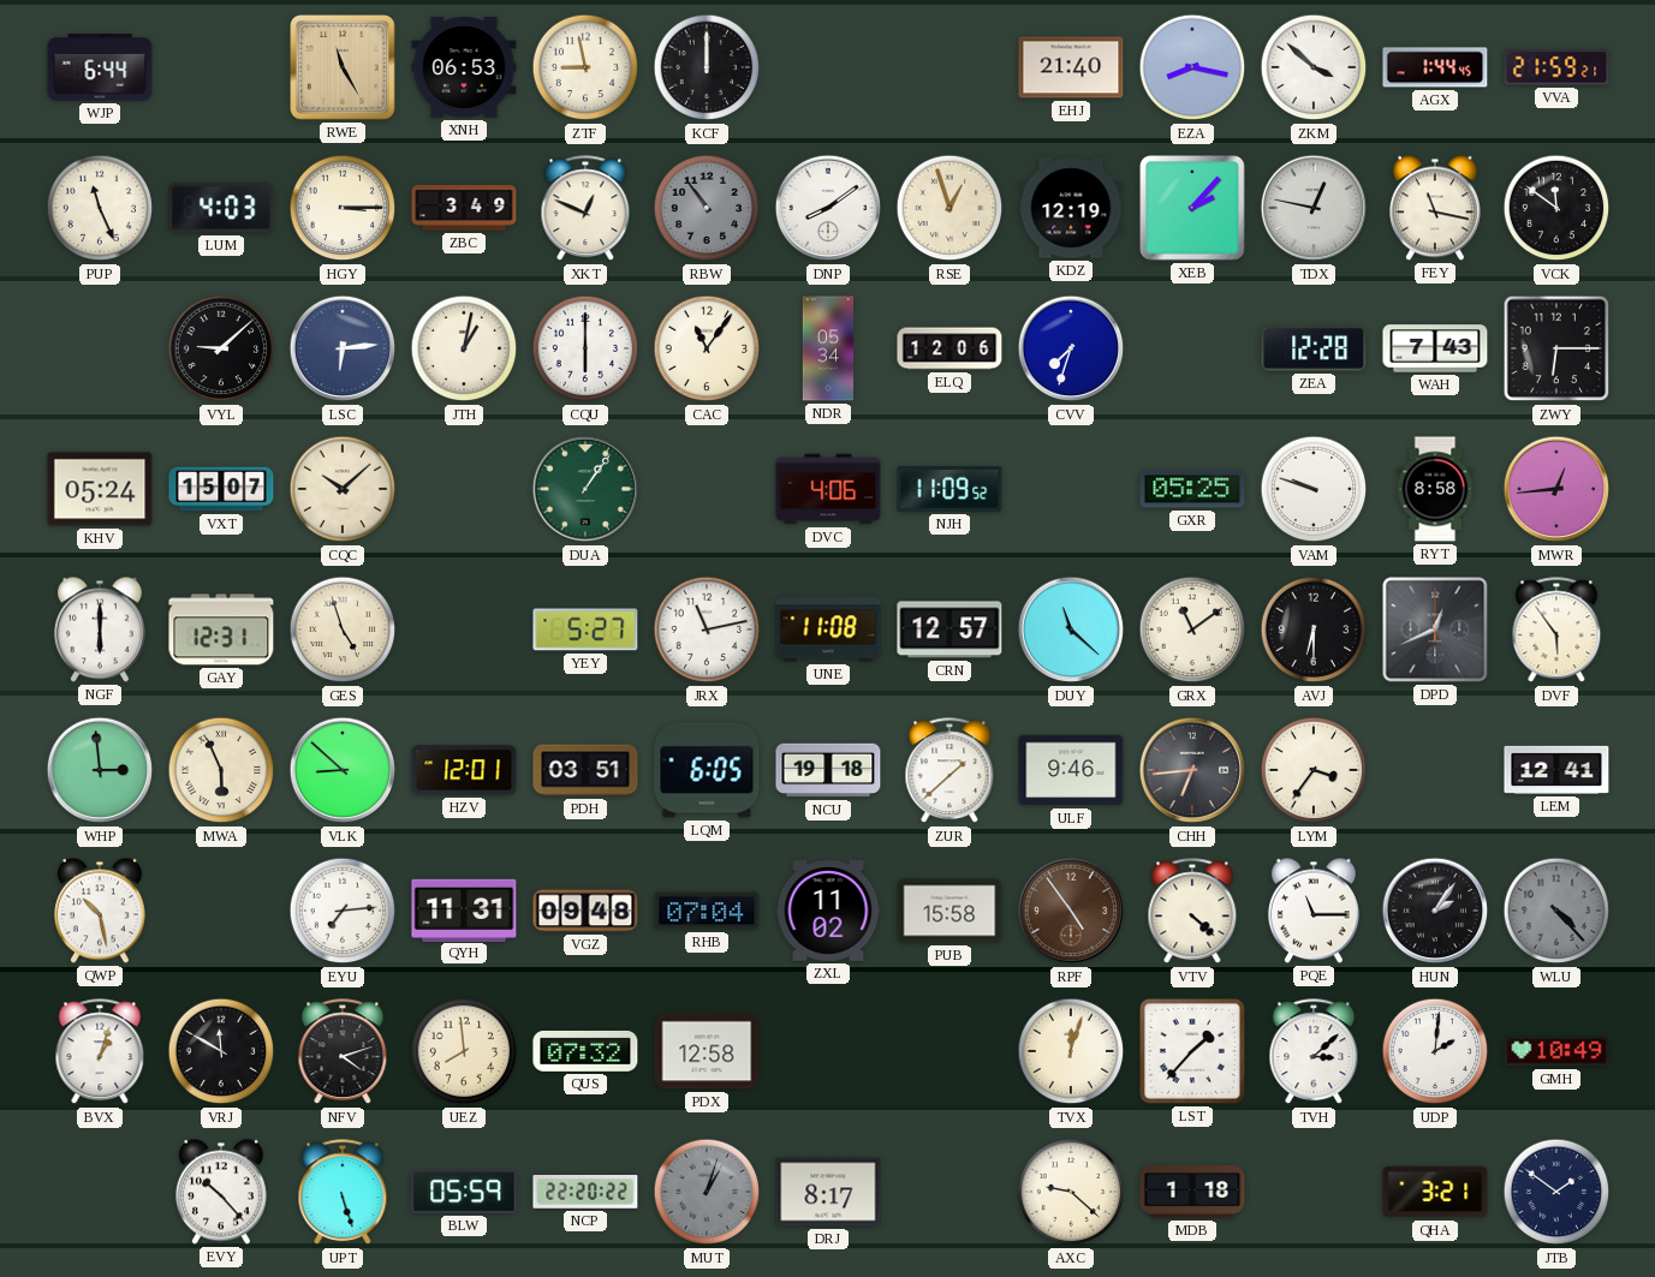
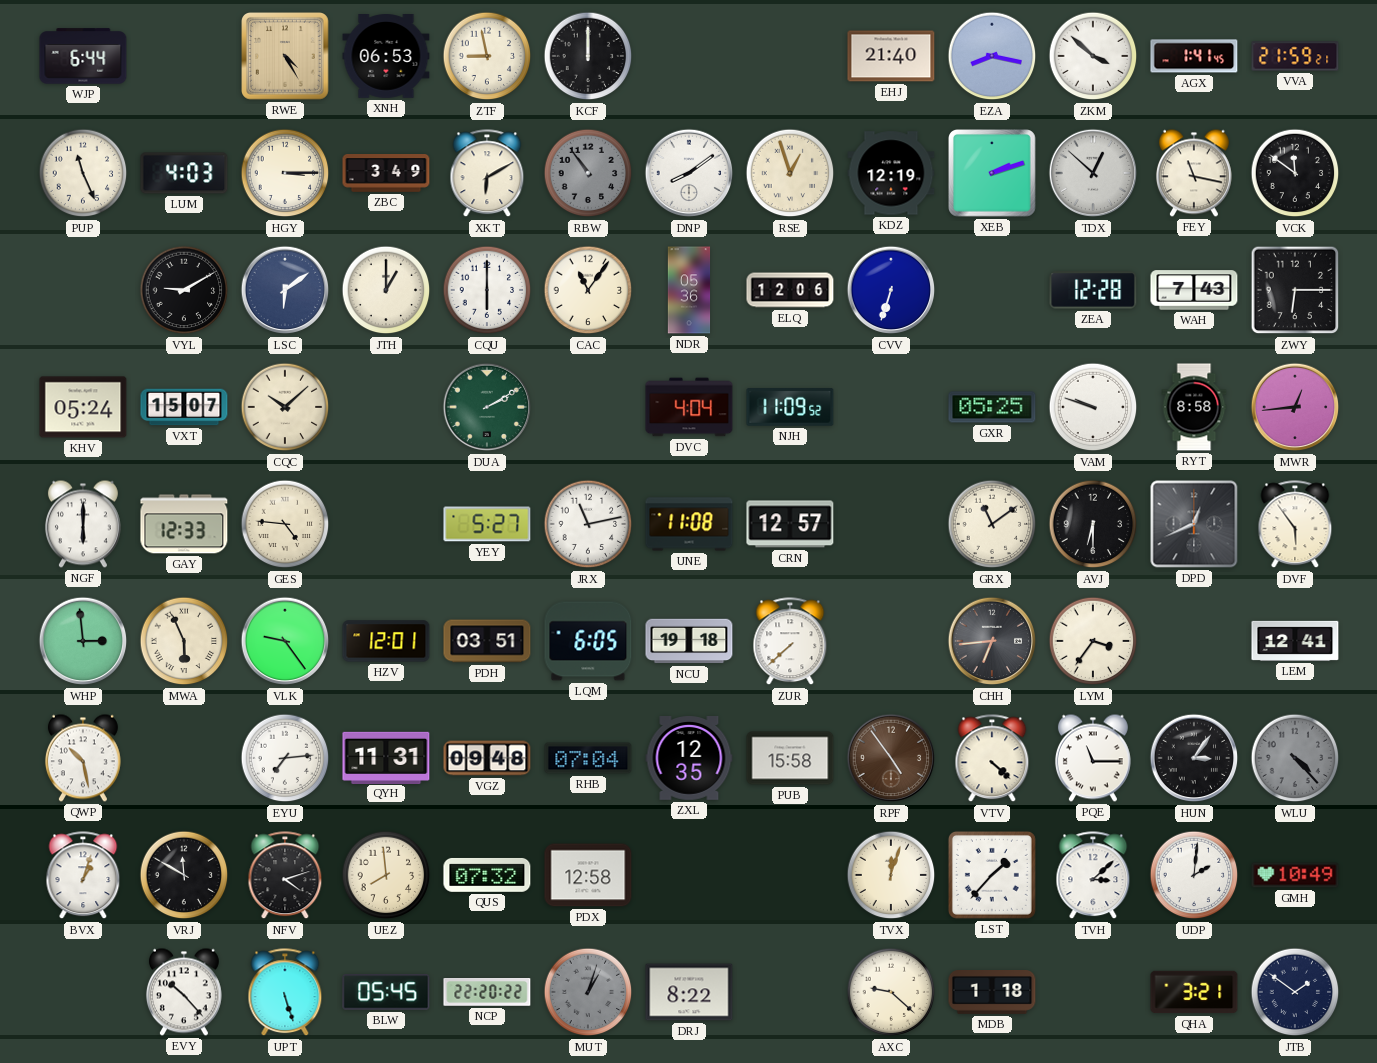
RWE: 11:25 -> 4:25
AGX: 1:44 -> 1:41
XKT: 12:49 -> 6:10
XEB: 2:07 -> 2:12
TDX: 12:47 -> 12:52
VYL: 9:08 -> 9:10
LSC: 6:14 -> 6:09
JTH: 1:02 -> 1:00
NDR: 05:34 -> 05:36
CVV: 7:33 -> 6:33
DUA: 1:06 -> 2:10
DVC: 4:06 -> 4:04
GAY: 12:31 -> 12:33
GES: 4:57 -> 4:46
DUY: 11:22 -> none
VLK: 8:52 -> 9:24
ZUR: 1:38 -> 7:38
ULF: 9:46 -> none
ZXL: 11:02 -> 12:35
HUN: 2:06 -> 3:06
BLW: 05:59 -> 05:45
DRJ: 8:17 -> 8:22
